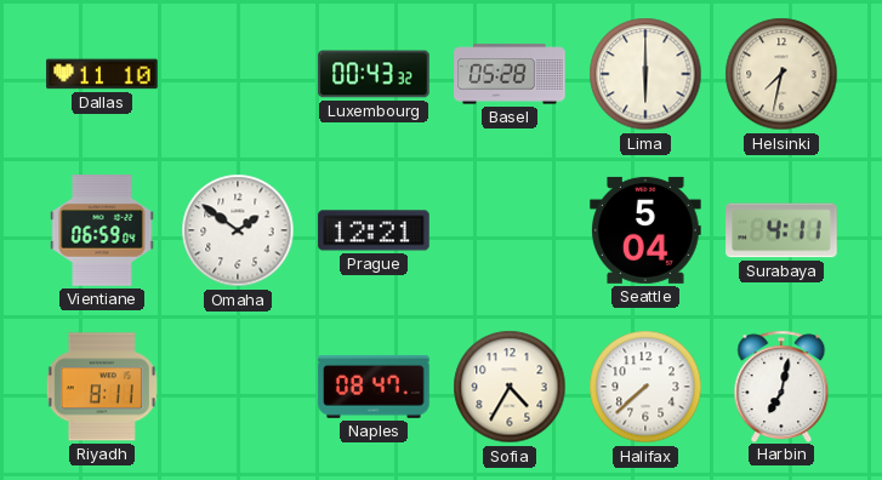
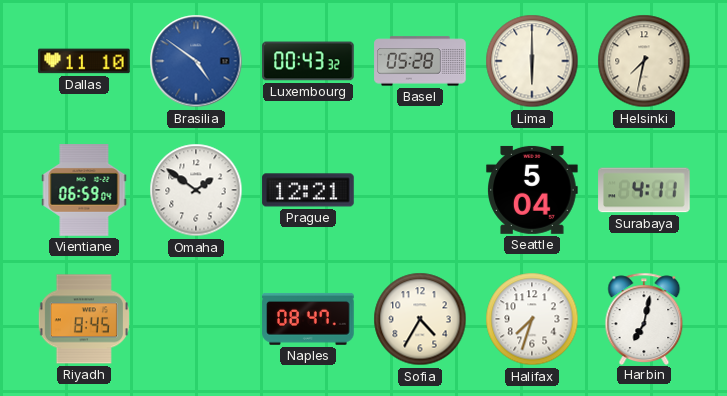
Brasilia: none -> 4:51
Riyadh: 8:11 -> 8:45
Halifax: 7:38 -> 7:33
